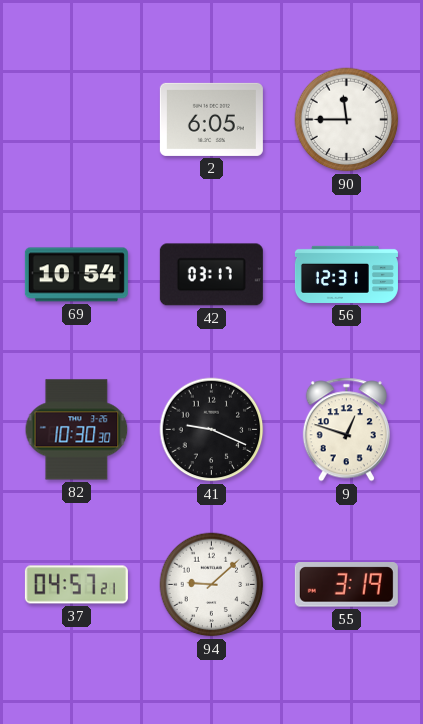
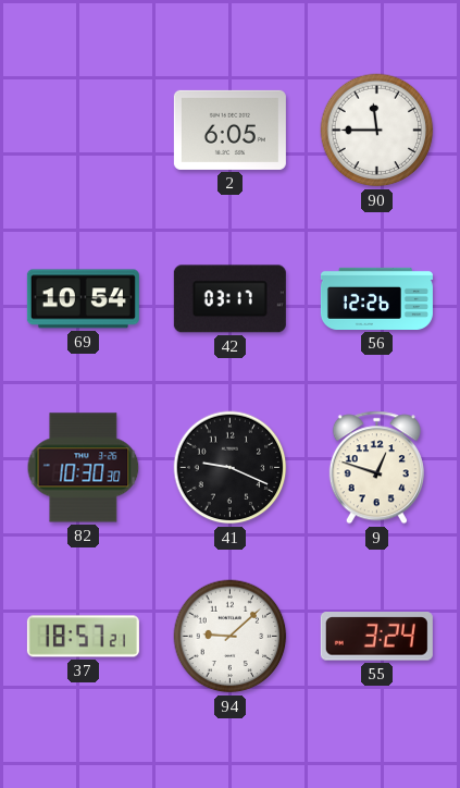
56: 12:31 -> 12:26
37: 04:57 -> 18:57
55: 3:19 -> 3:24
